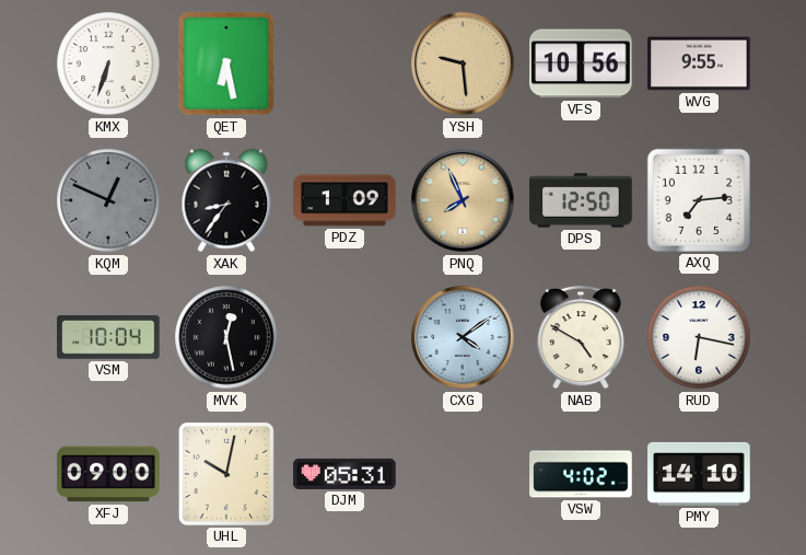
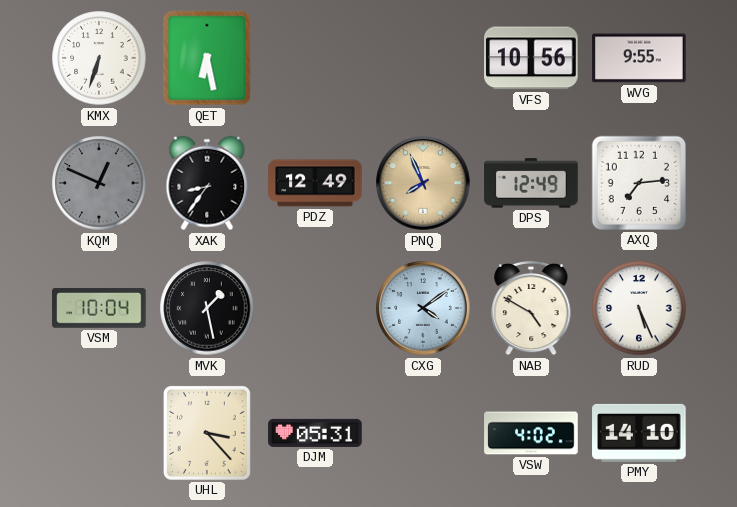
YSH: 9:29 -> none
PDZ: 1:09 -> 12:49
DPS: 12:50 -> 12:49
MVK: 12:28 -> 1:28
RUD: 6:17 -> 5:26
XFJ: 09:00 -> none
UHL: 10:02 -> 3:23
